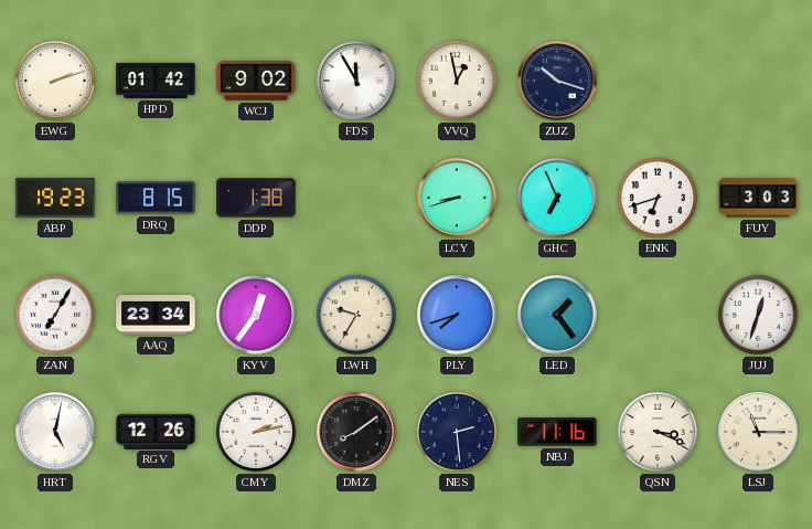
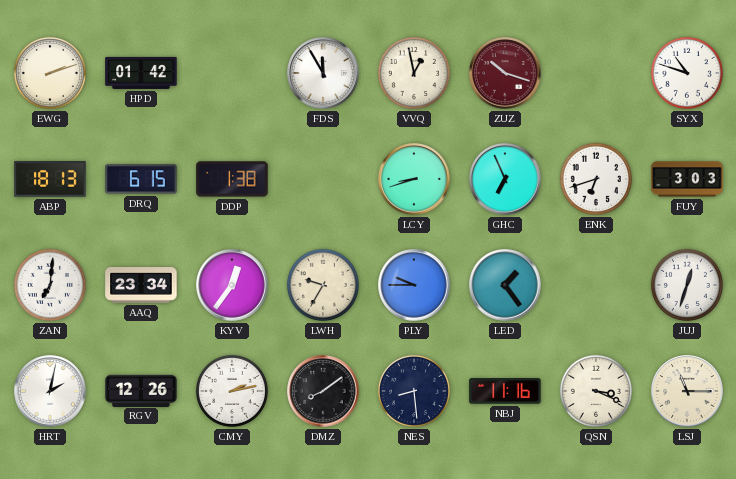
WCJ: 9:02 -> none
ZUZ dial: navy -> burgundy
SYX: none -> 10:48
ABP: 19:23 -> 18:13
DRQ: 8:15 -> 6:15
ZAN: 7:05 -> 7:01
PLY: 7:42 -> 9:45
HRT: 5:02 -> 2:02
NES: 2:29 -> 8:29
